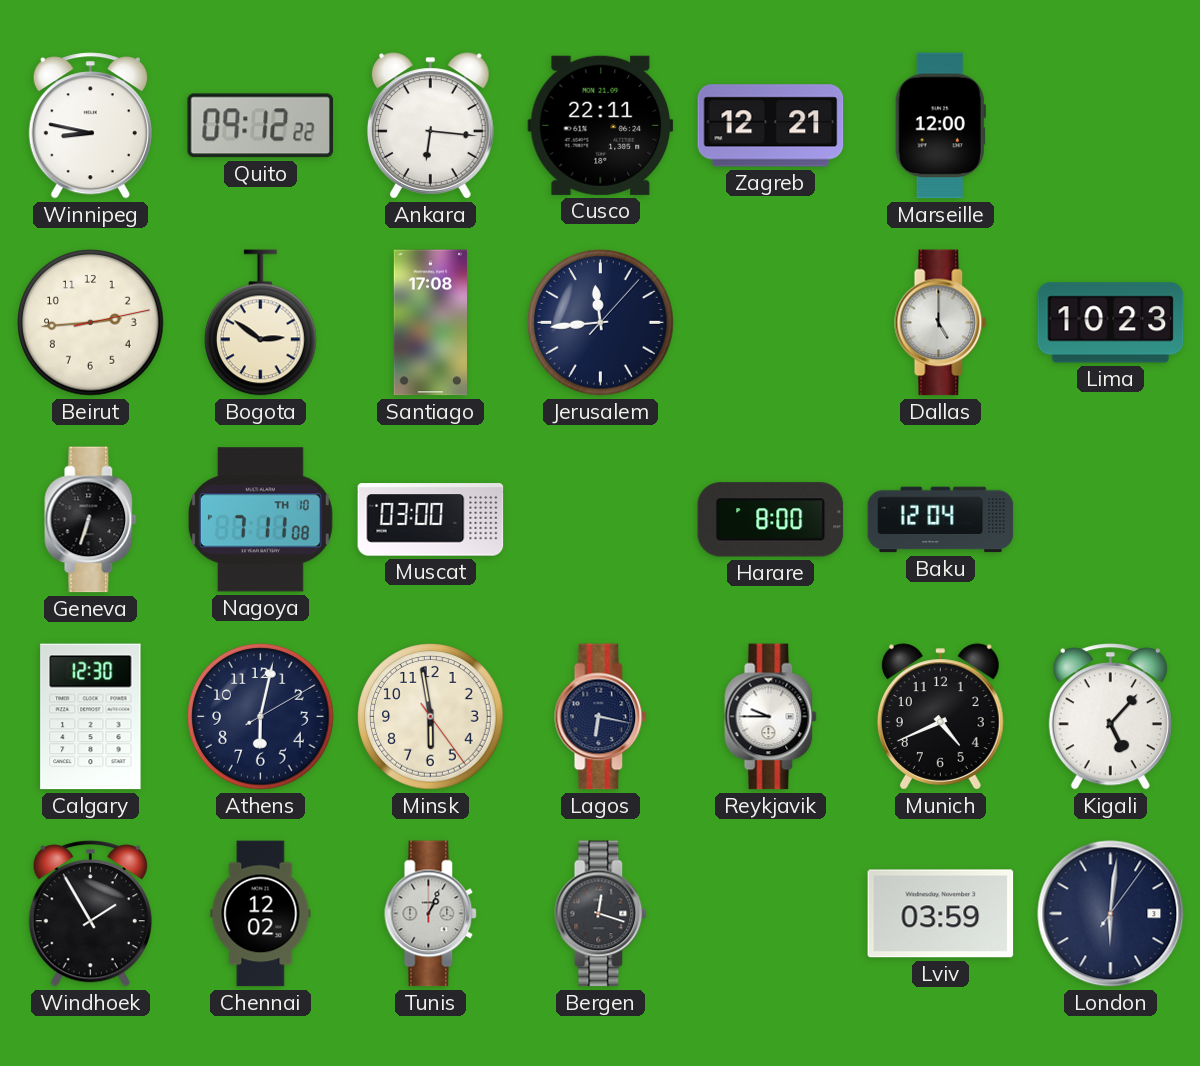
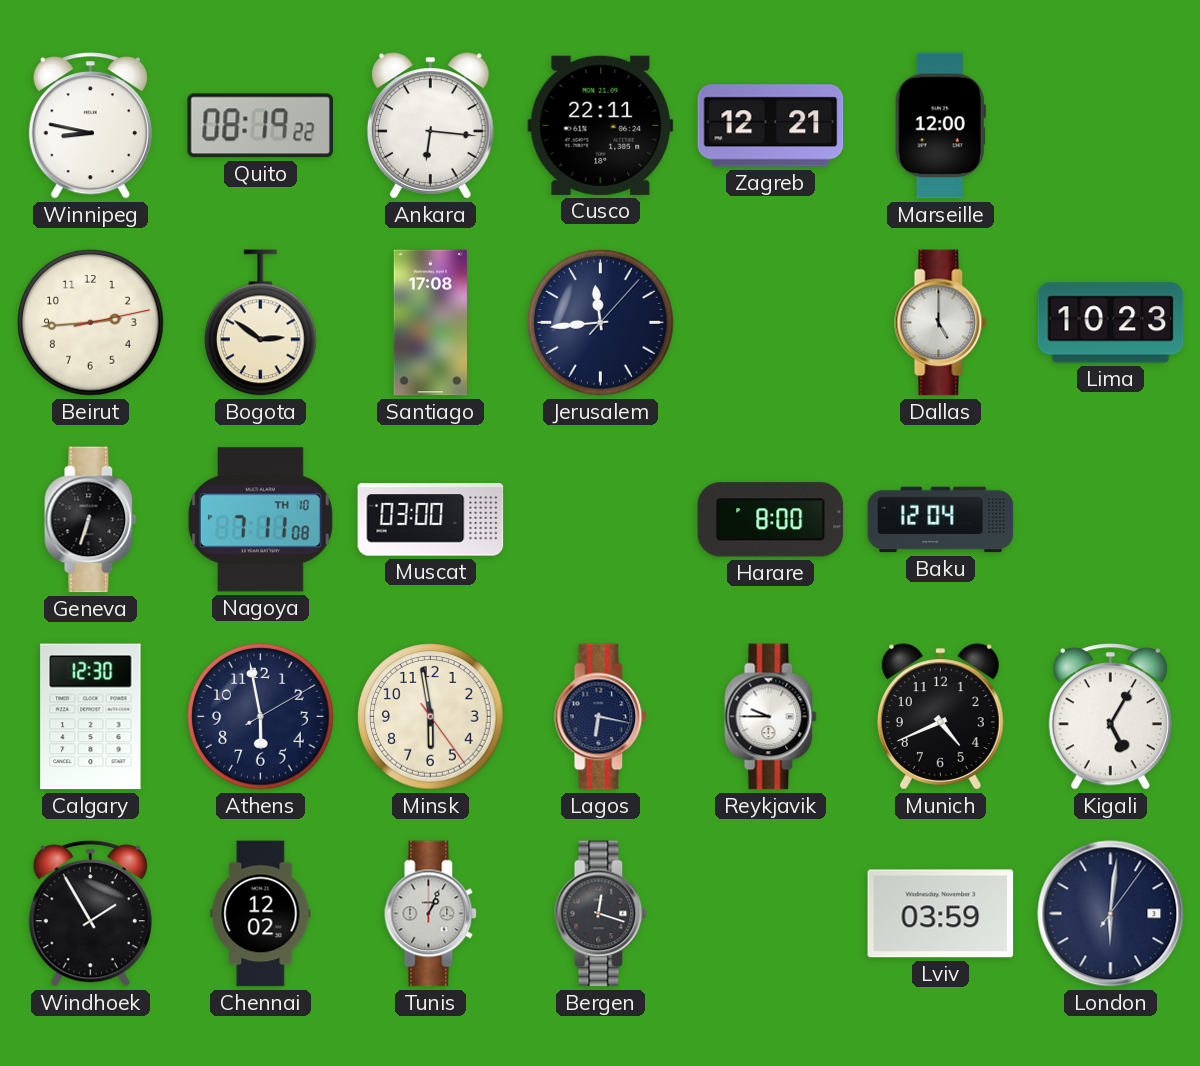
Quito: 09:12 -> 08:19
Athens: 6:02 -> 5:58
Kigali: 5:07 -> 5:05
